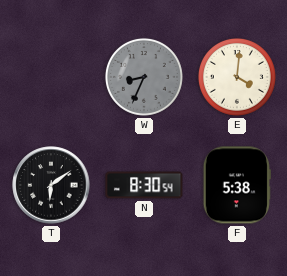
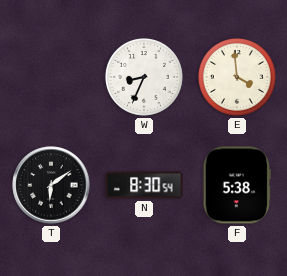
W dial: grey -> white
E: 4:01 -> 3:59
